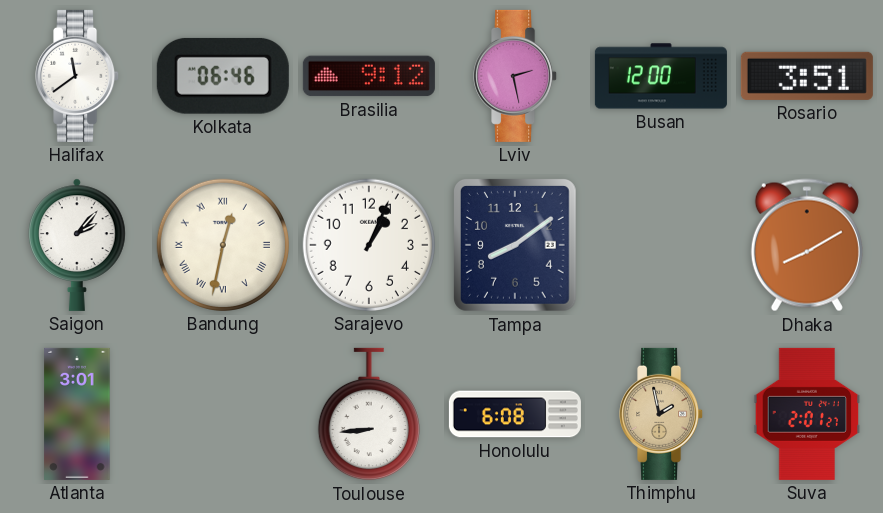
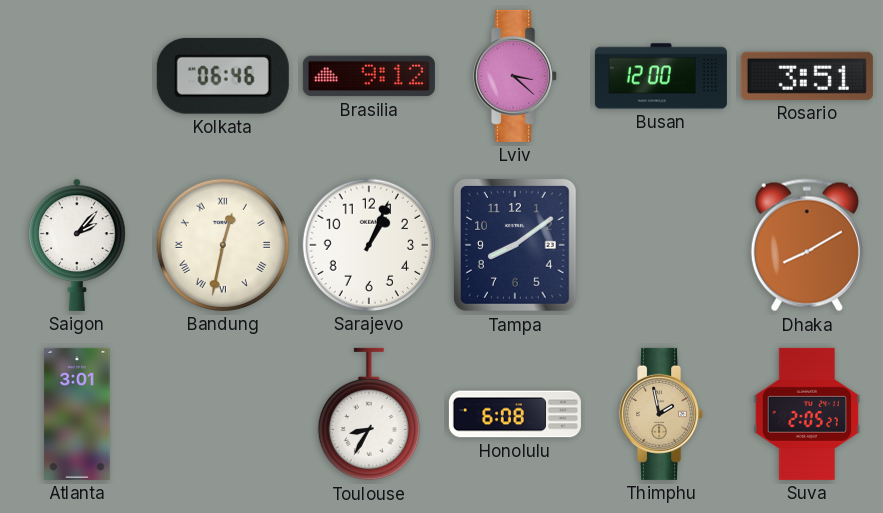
Halifax: 11:39 -> none
Lviv: 2:28 -> 3:22
Toulouse: 8:44 -> 8:35
Suva: 2:01 -> 2:05
